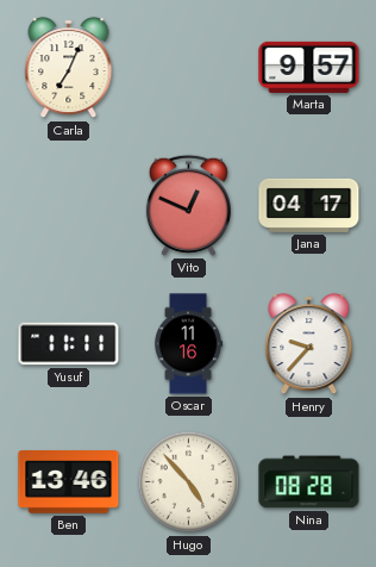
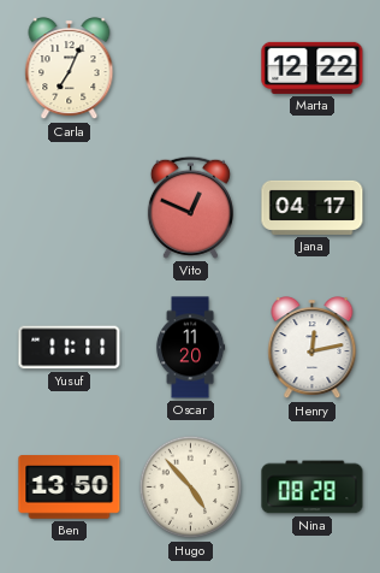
Marta: 9:57 -> 12:22
Oscar: 11:16 -> 11:20
Henry: 9:37 -> 12:13
Ben: 13:46 -> 13:50
